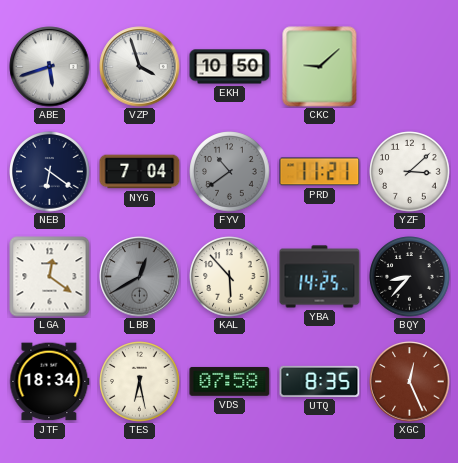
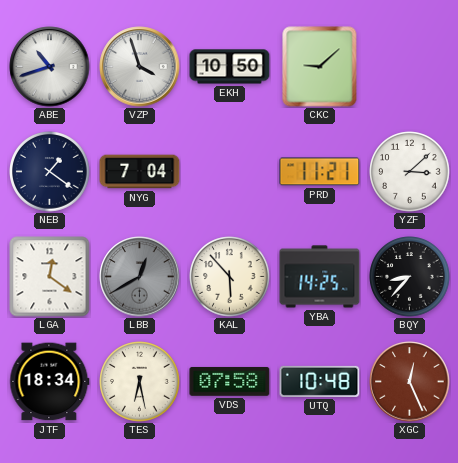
ABE: 5:42 -> 10:42
NEB: 6:21 -> 1:21
FYV: 10:39 -> none
UTQ: 8:35 -> 10:48
